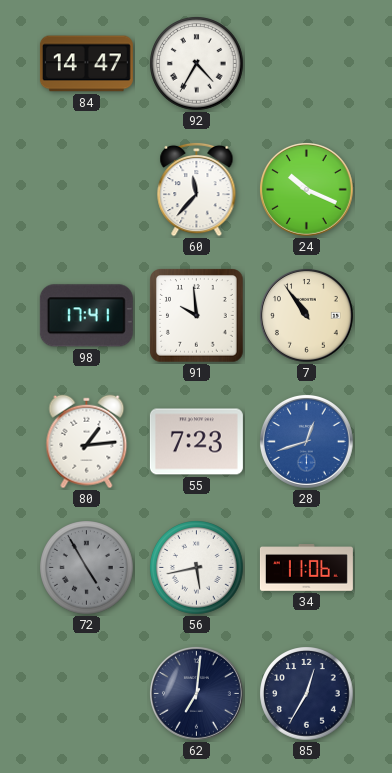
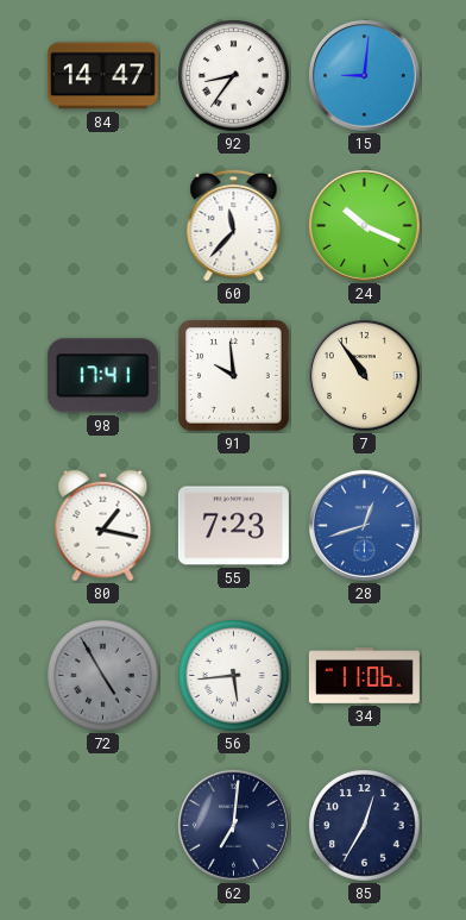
92: 4:35 -> 8:36
15: none -> 9:01
80: 1:14 -> 1:17
56: 5:43 -> 5:44
